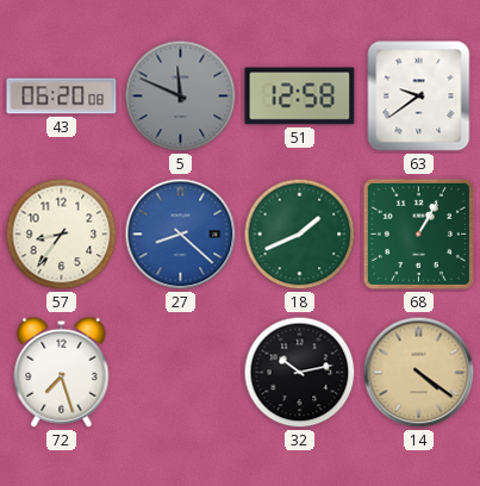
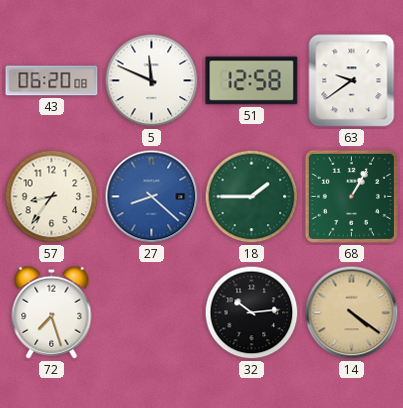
5 dial: grey -> white
18: 1:41 -> 1:45
32: 10:13 -> 10:14
